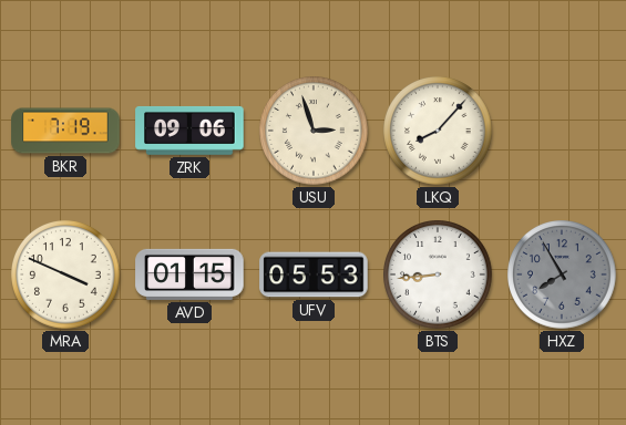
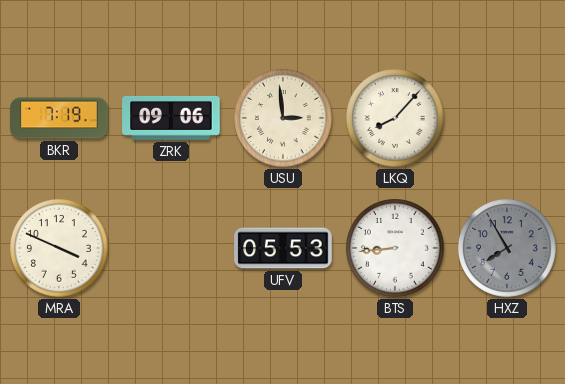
USU: 2:57 -> 2:59
AVD: 01:15 -> none
